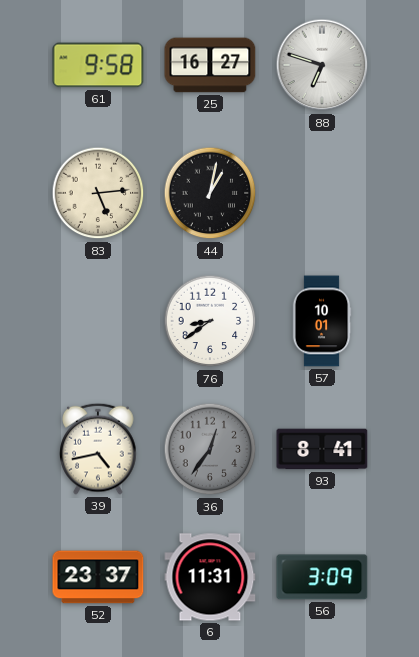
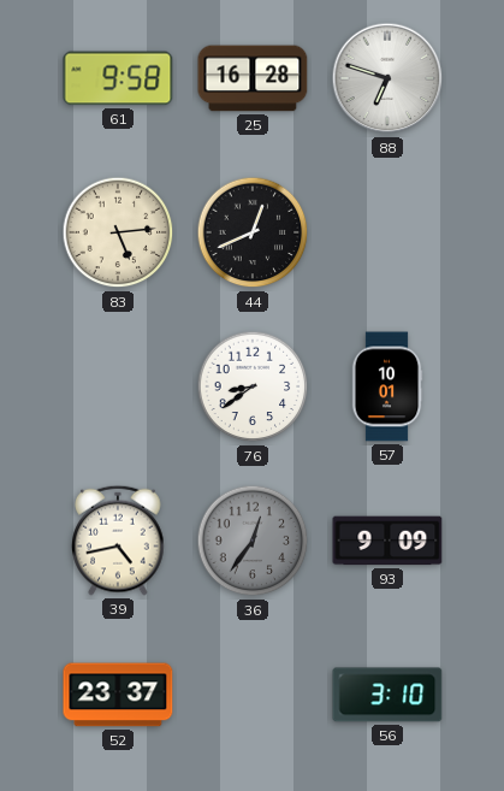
25: 16:27 -> 16:28
44: 1:02 -> 12:41
93: 8:41 -> 9:09
6: 11:31 -> none
56: 3:09 -> 3:10
